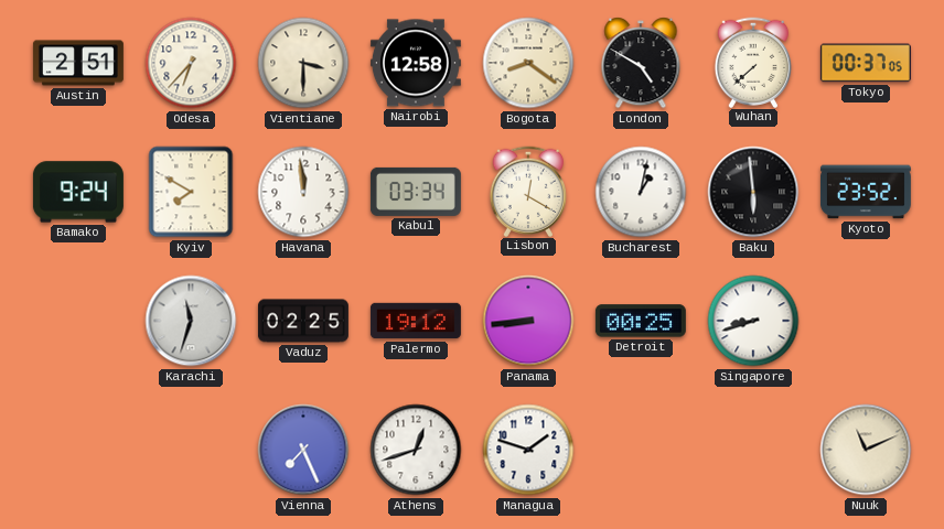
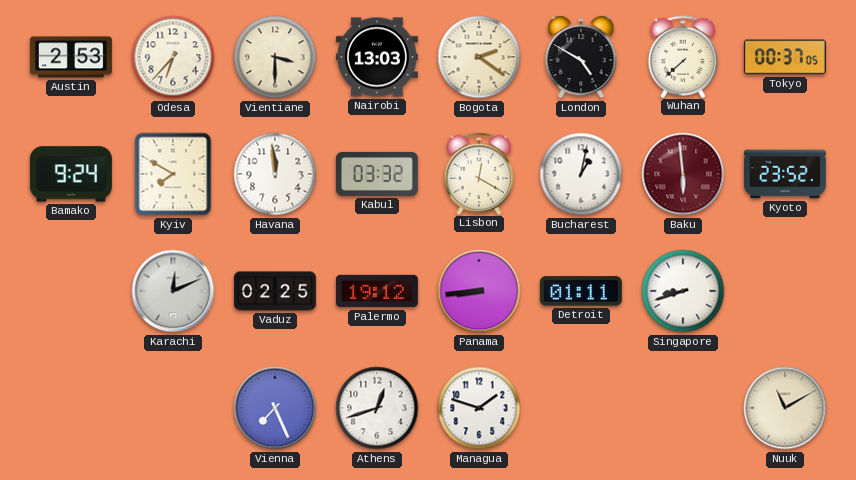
Austin: 2:51 -> 2:53
Nairobi: 12:58 -> 13:03
Bogota: 8:21 -> 2:21
Kabul: 03:34 -> 03:32
Baku dial: black -> burgundy
Karachi: 11:33 -> 12:11
Detroit: 00:25 -> 01:11
Nuuk: 11:11 -> 11:10
